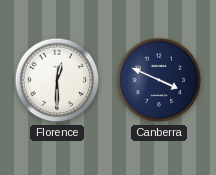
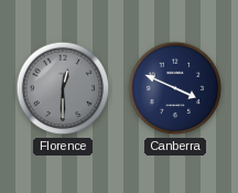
Florence dial: white -> grey
